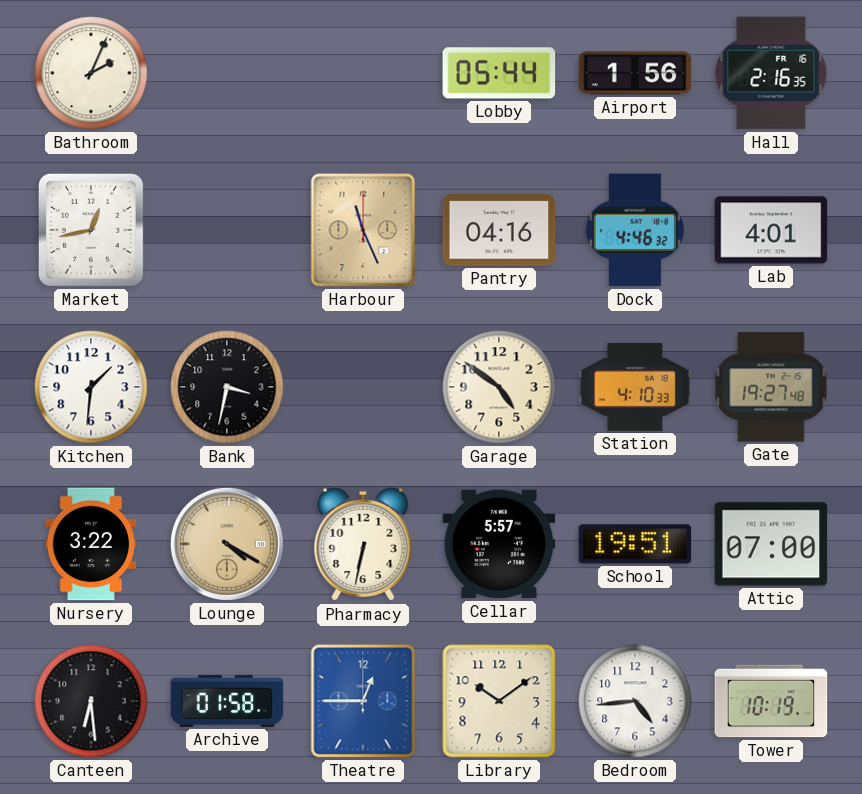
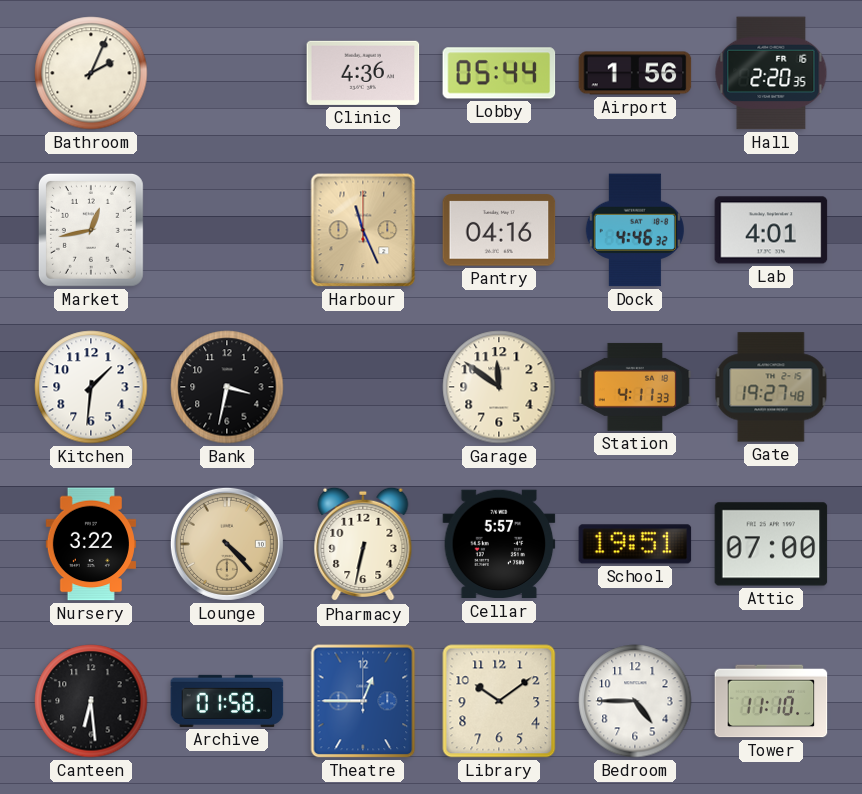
Clinic: none -> 4:36
Hall: 2:16 -> 2:20
Garage: 4:51 -> 11:51
Station: 4:10 -> 4:11
Lounge: 4:20 -> 4:23
Bedroom: 4:44 -> 4:45
Tower: 10:19 -> 11:10
